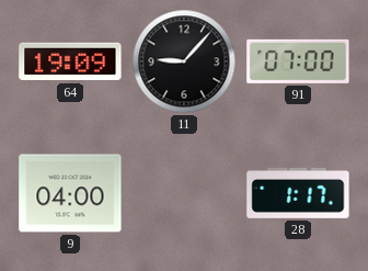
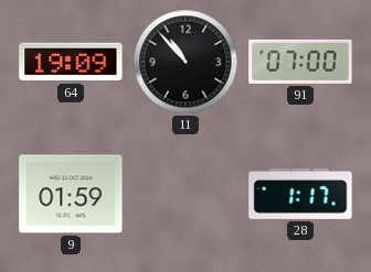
11: 9:07 -> 10:53
9: 04:00 -> 01:59
